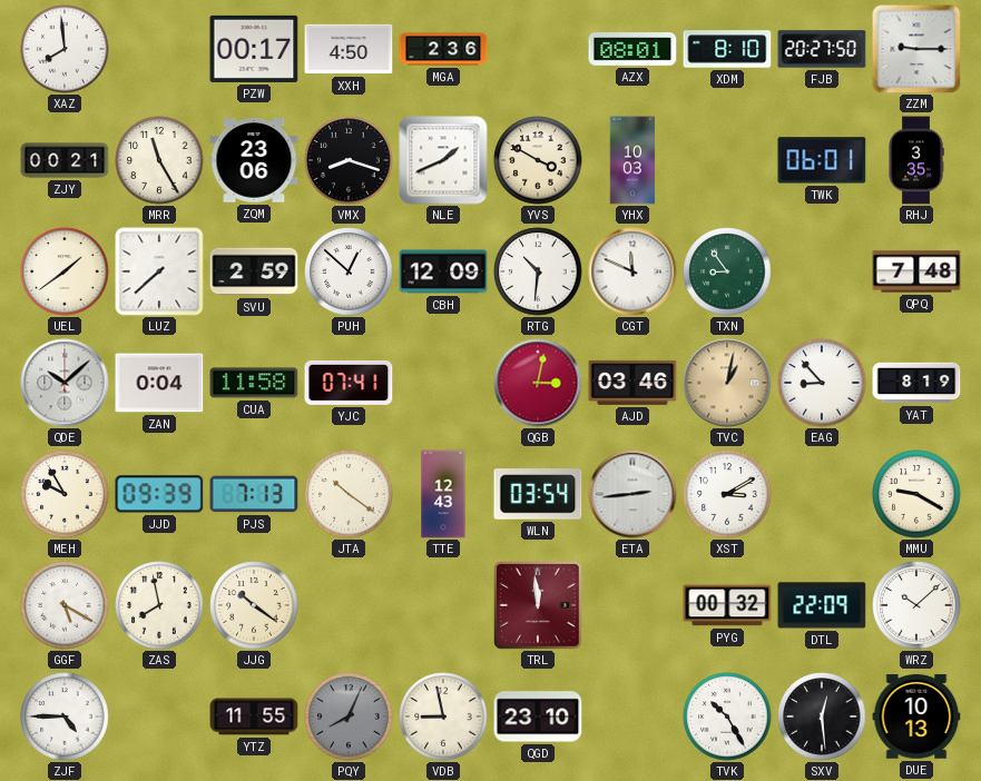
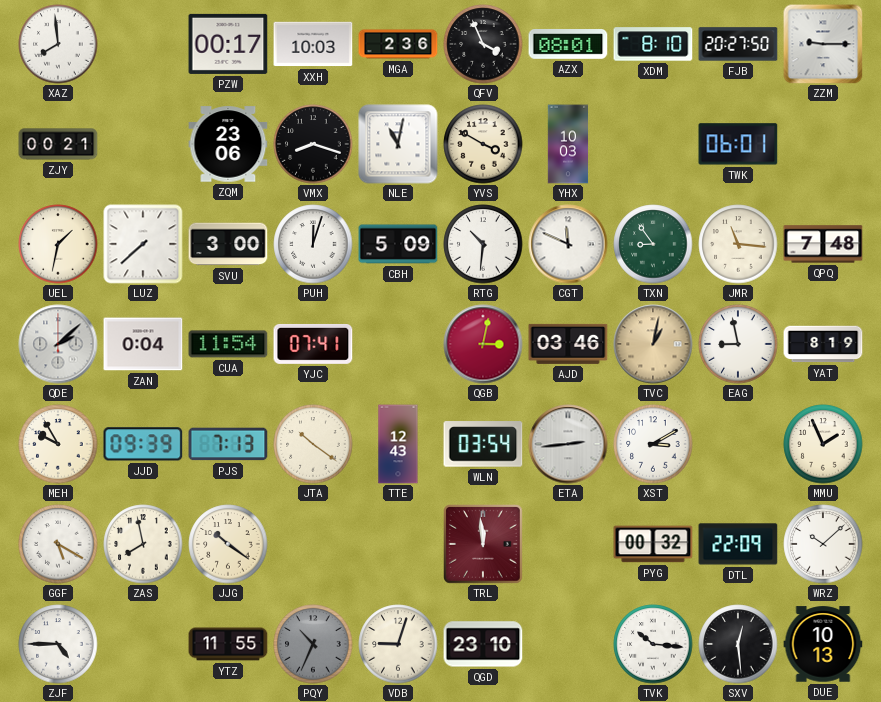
XXH: 4:50 -> 10:03
QFV: none -> 3:56
MRR: 11:25 -> none
NLE: 1:41 -> 11:02
RHJ: 3:35 -> none
UEL: 1:39 -> 1:32
SVU: 2:59 -> 3:00
PUH: 12:52 -> 12:03
CBH: 12:09 -> 5:09
JMR: none -> 11:16
QDE: 10:08 -> 2:08
CUA: 11:58 -> 11:54
EAG: 8:53 -> 8:58
MMU: 9:20 -> 1:56
PQY: 8:04 -> 10:34
VDB: 8:58 -> 9:03
TVK: 10:25 -> 10:16
